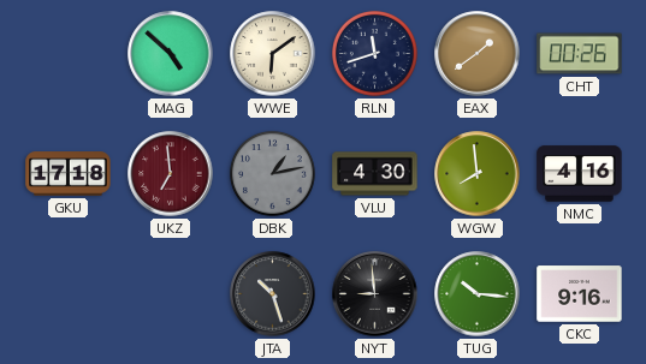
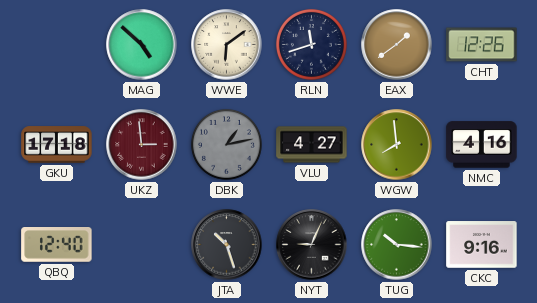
CHT: 00:26 -> 12:26
UKZ: 6:59 -> 2:59
VLU: 4:30 -> 4:27
QBQ: none -> 12:40
NYT: 8:59 -> 9:04
